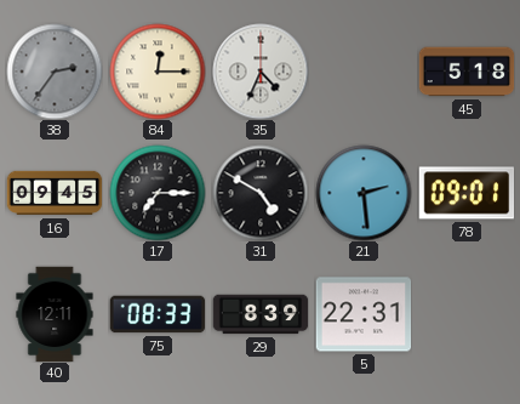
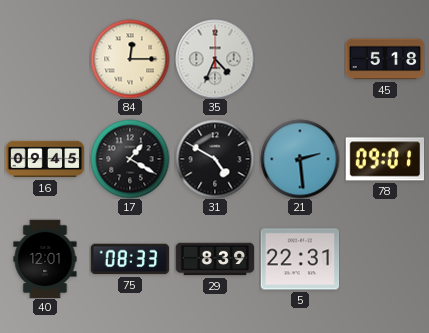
38: 2:36 -> none
17: 7:15 -> 1:20
40: 12:11 -> 12:01
